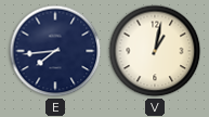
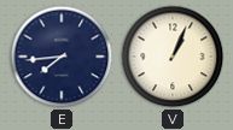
V: 1:02 -> 1:04
